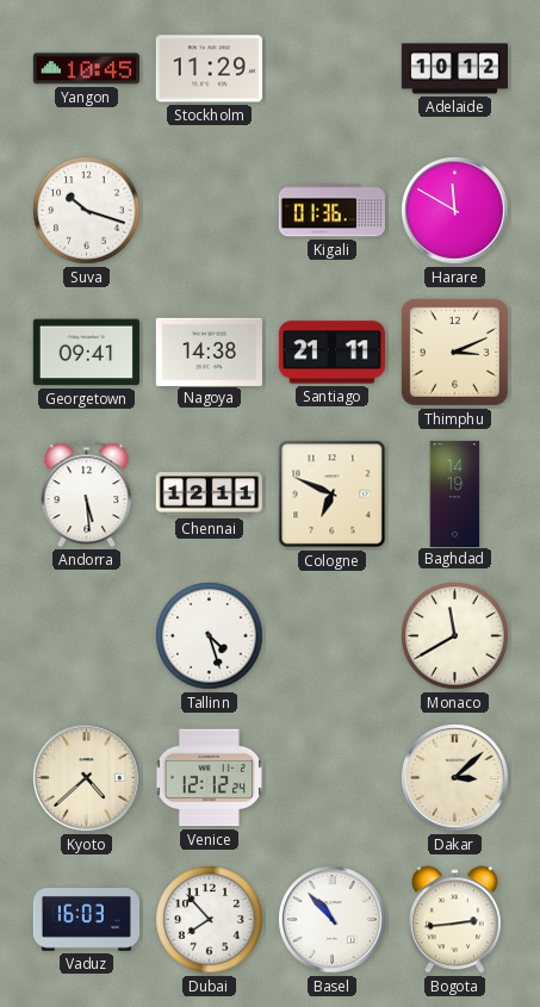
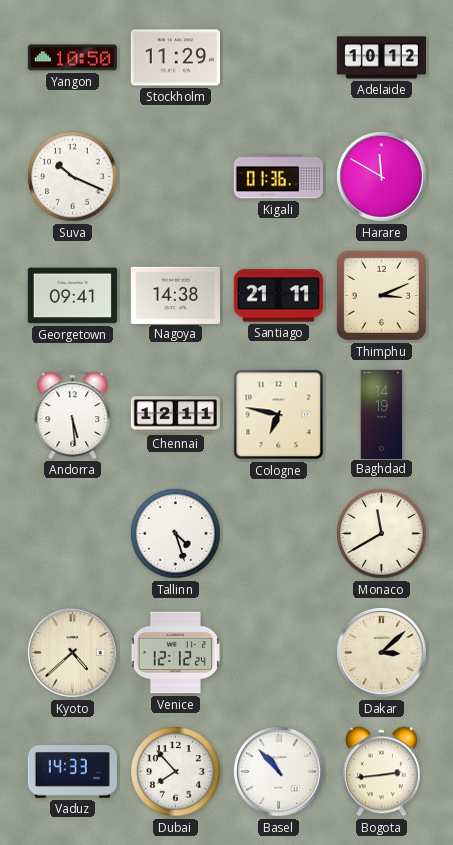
Yangon: 10:45 -> 10:50
Suva: 10:18 -> 10:19
Cologne: 6:49 -> 6:47
Vaduz: 16:03 -> 14:33
